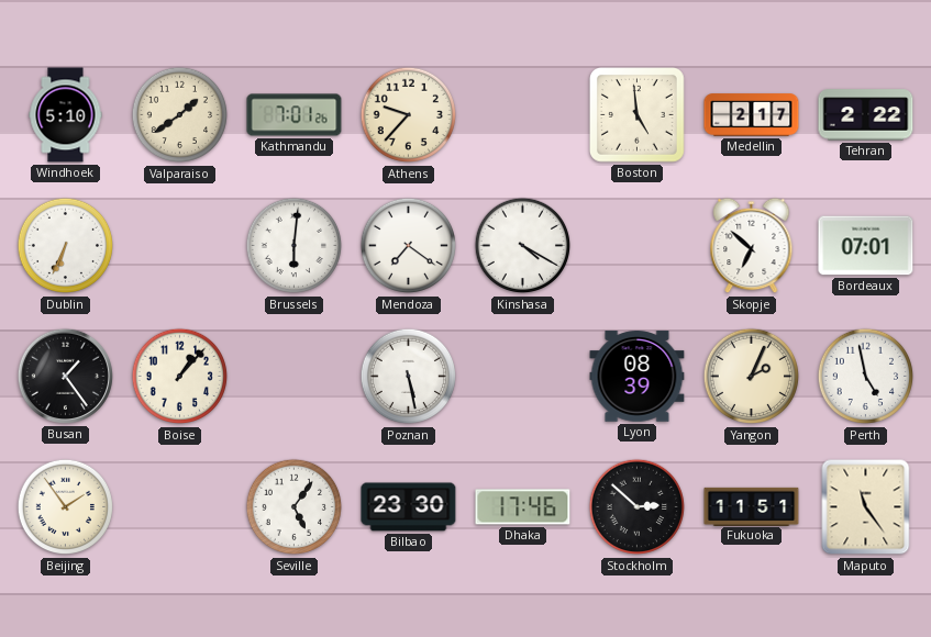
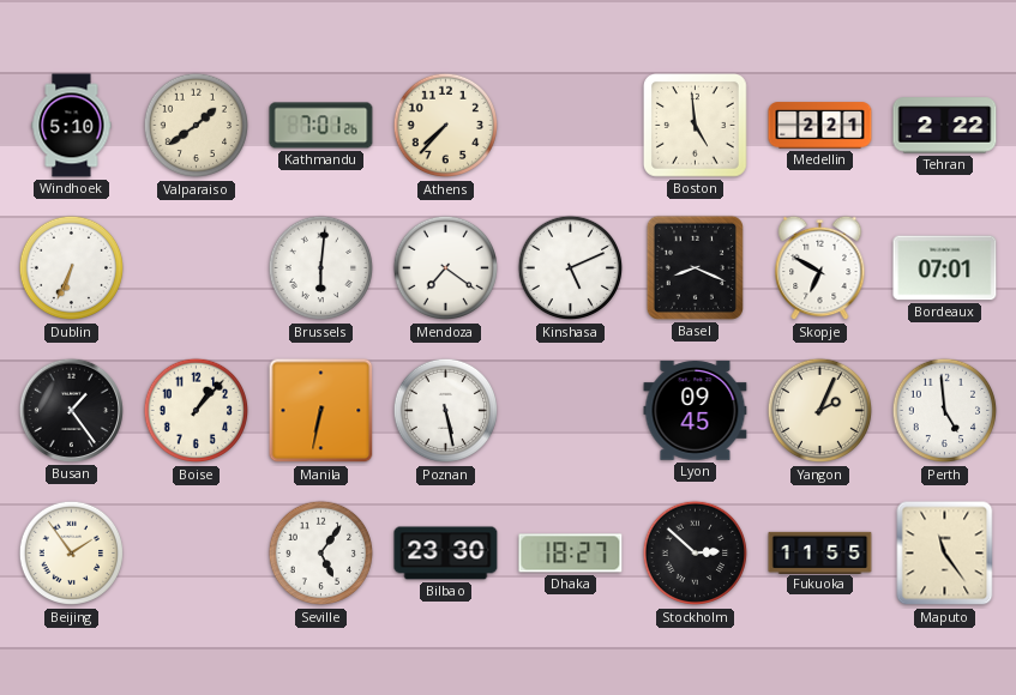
Athens: 9:37 -> 7:37
Medellin: 2:17 -> 2:21
Kinshasa: 4:20 -> 5:11
Basel: none -> 8:19
Skopje: 6:52 -> 6:50
Manila: none -> 6:32
Lyon: 08:39 -> 09:45
Perth: 4:58 -> 4:59
Dhaka: 17:46 -> 18:27
Fukuoka: 11:51 -> 11:55
